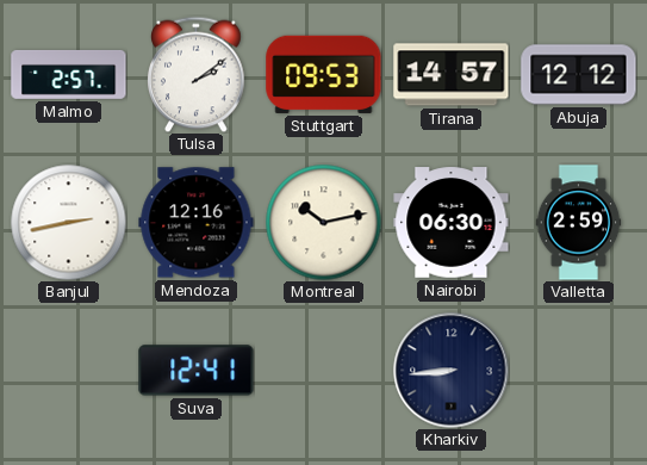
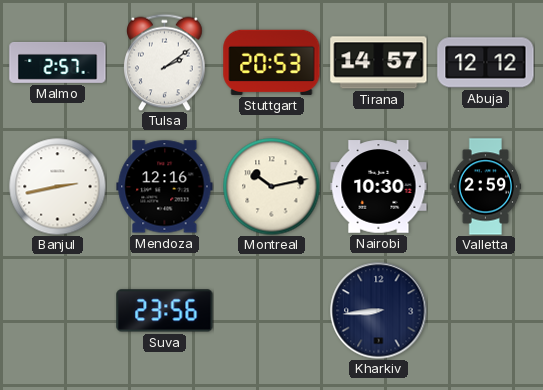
Stuttgart: 09:53 -> 20:53
Nairobi: 06:30 -> 10:30
Suva: 12:41 -> 23:56
